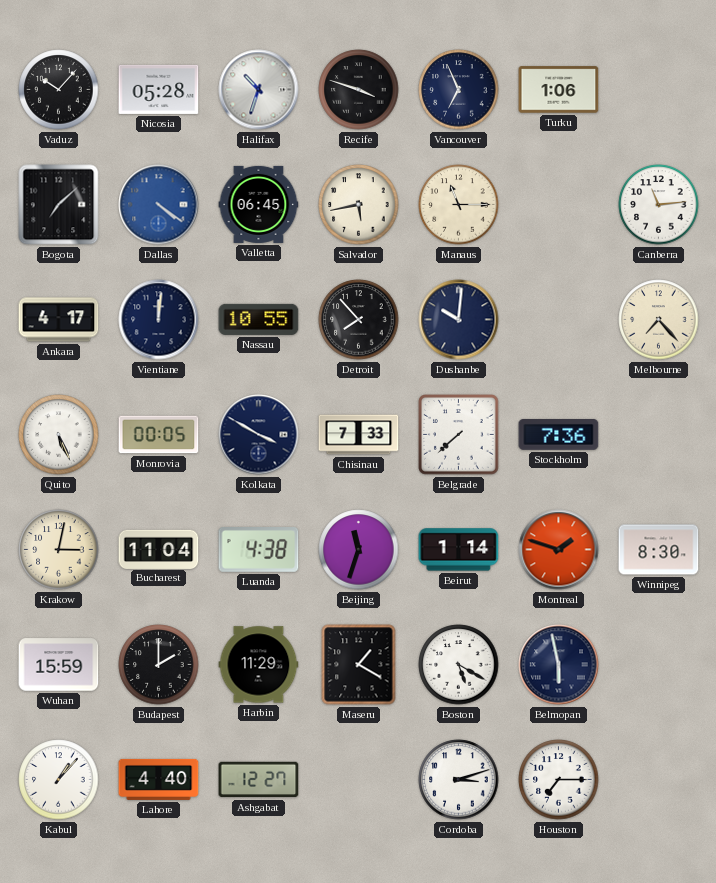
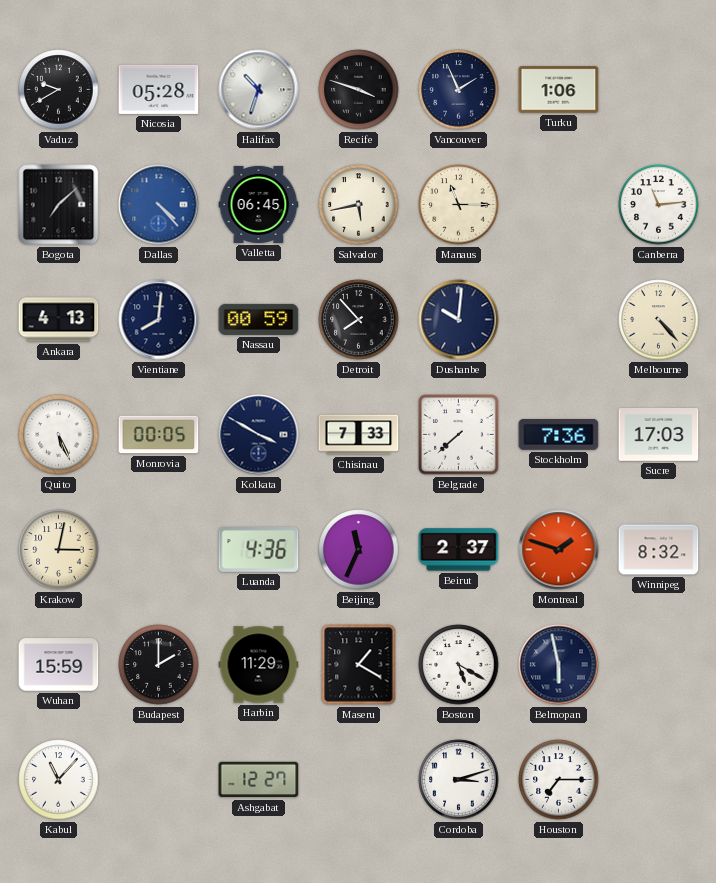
Vaduz: 10:07 -> 9:40
Vancouver: 6:56 -> 1:56
Dallas: 4:21 -> 4:23
Ankara: 4:17 -> 4:13
Vientiane: 12:01 -> 8:01
Nassau: 10:55 -> 00:59
Melbourne: 7:23 -> 4:23
Sucre: none -> 17:03
Bucharest: 11:04 -> none
Luanda: 4:38 -> 4:36
Beijing: 11:33 -> 11:34
Beirut: 1:14 -> 2:37
Winnipeg: 8:30 -> 8:32
Kabul: 1:07 -> 11:07
Lahore: 4:40 -> none
